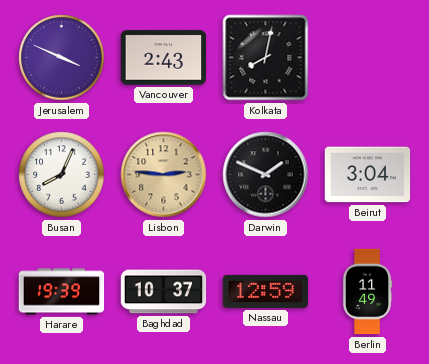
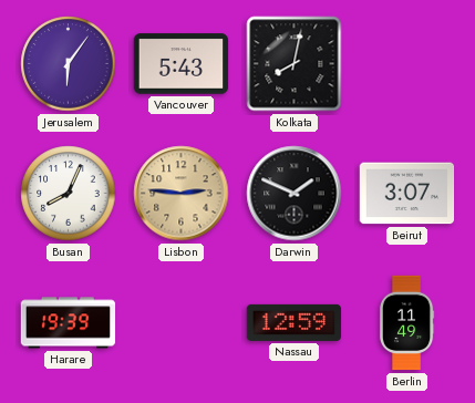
Jerusalem: 3:49 -> 6:06
Vancouver: 2:43 -> 5:43
Beirut: 3:04 -> 3:07
Baghdad: 10:37 -> none
